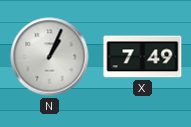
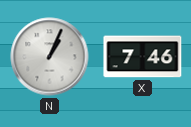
X: 7:49 -> 7:46
